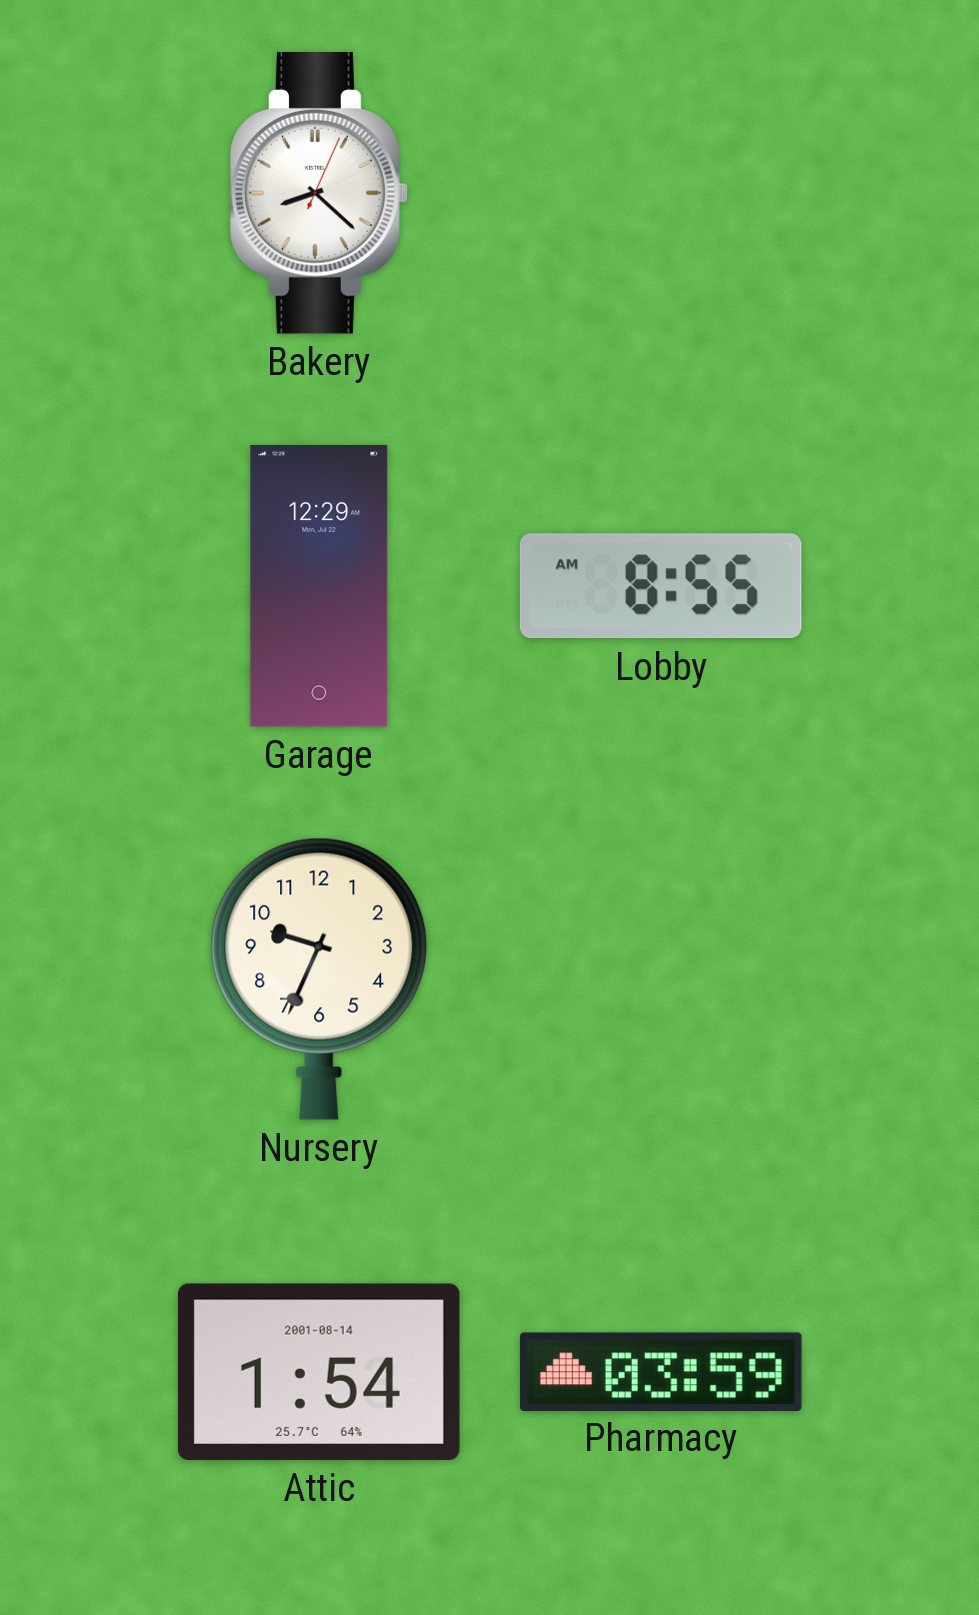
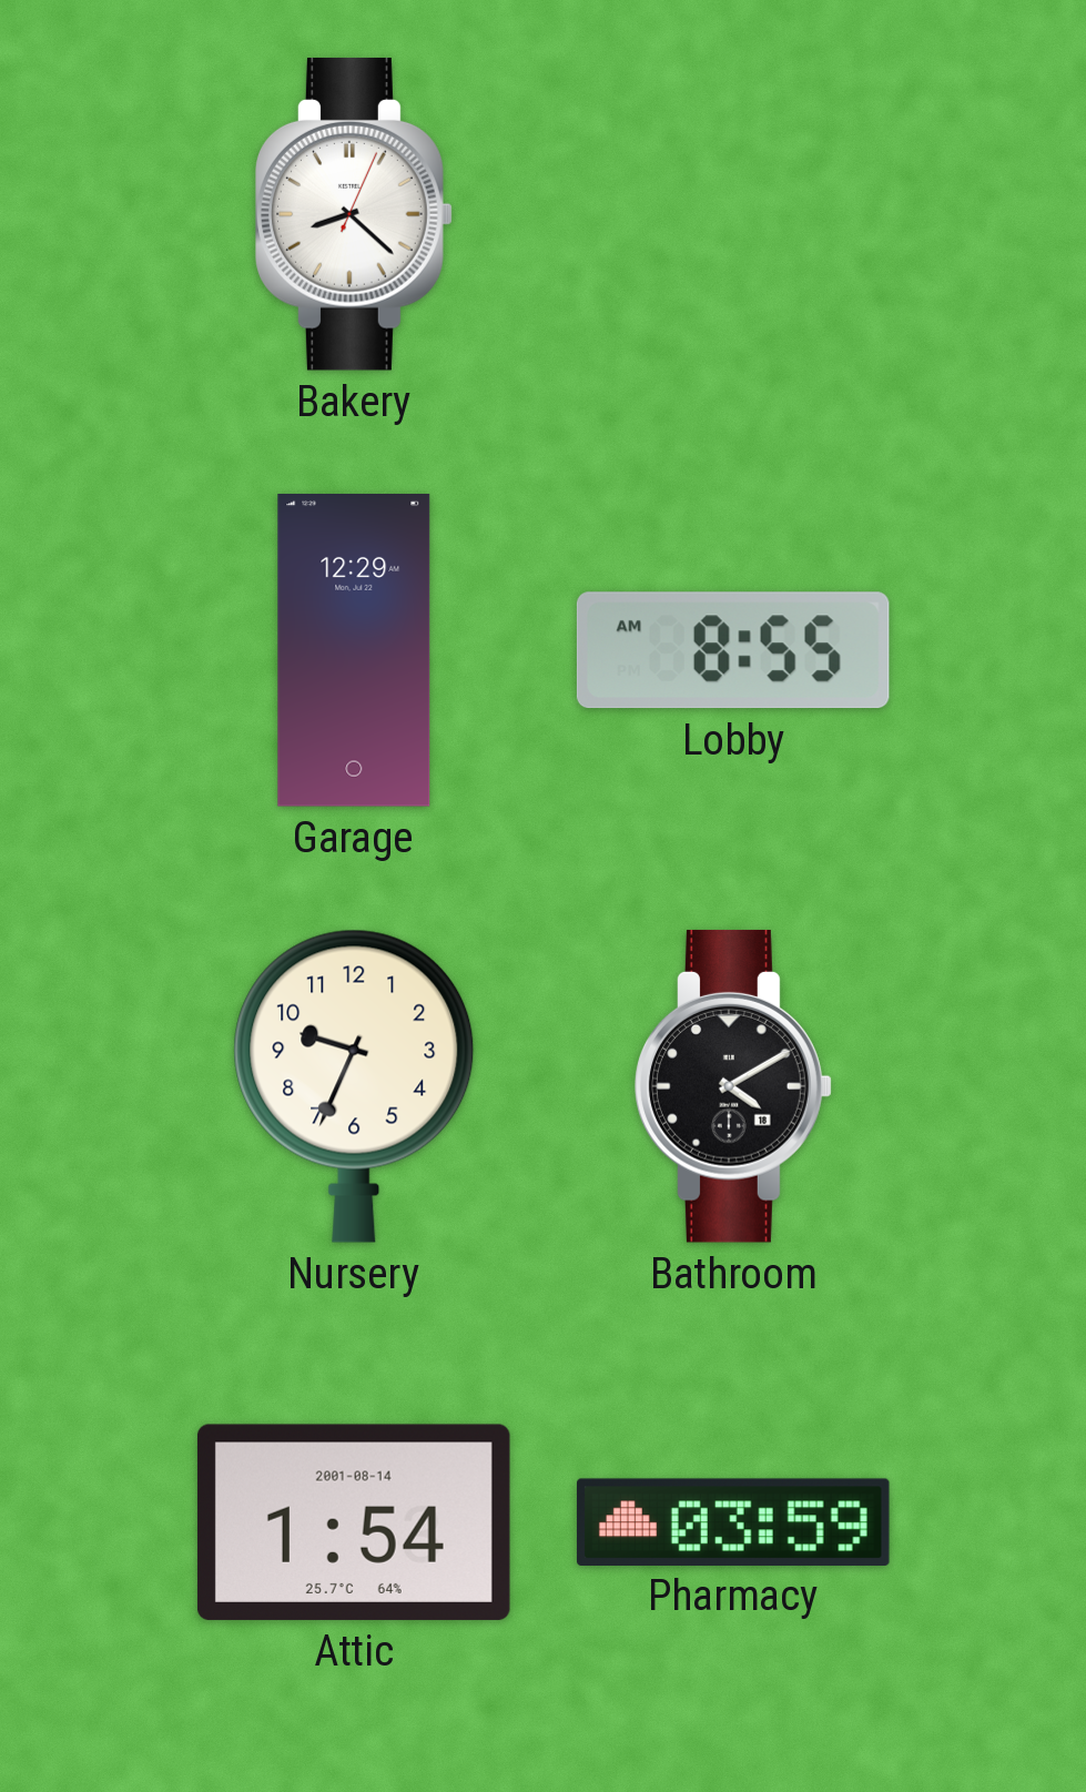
Bathroom: none -> 4:10
